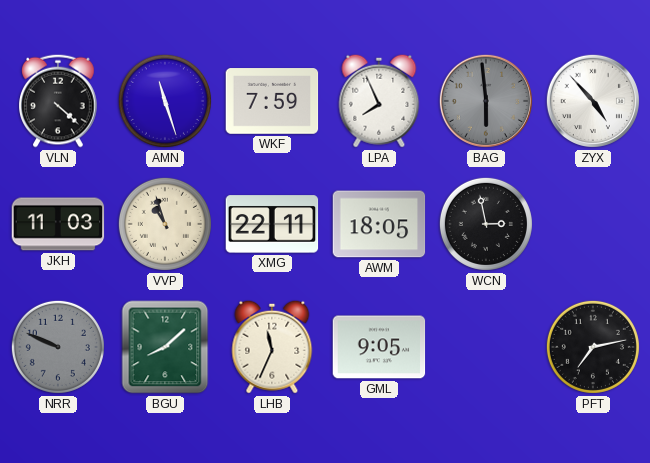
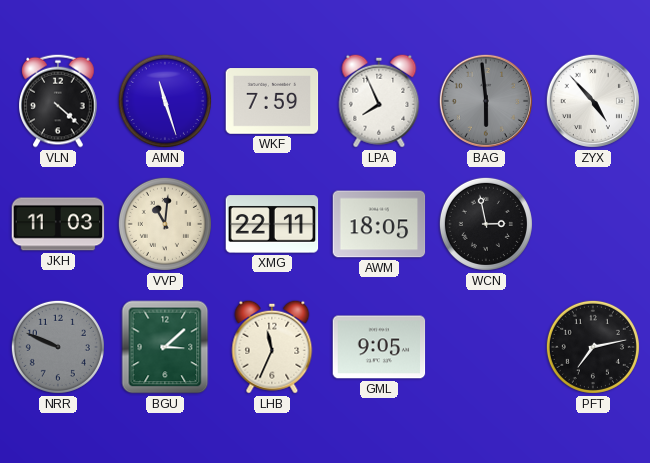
VVP: 10:57 -> 11:01
BGU: 8:08 -> 3:08
